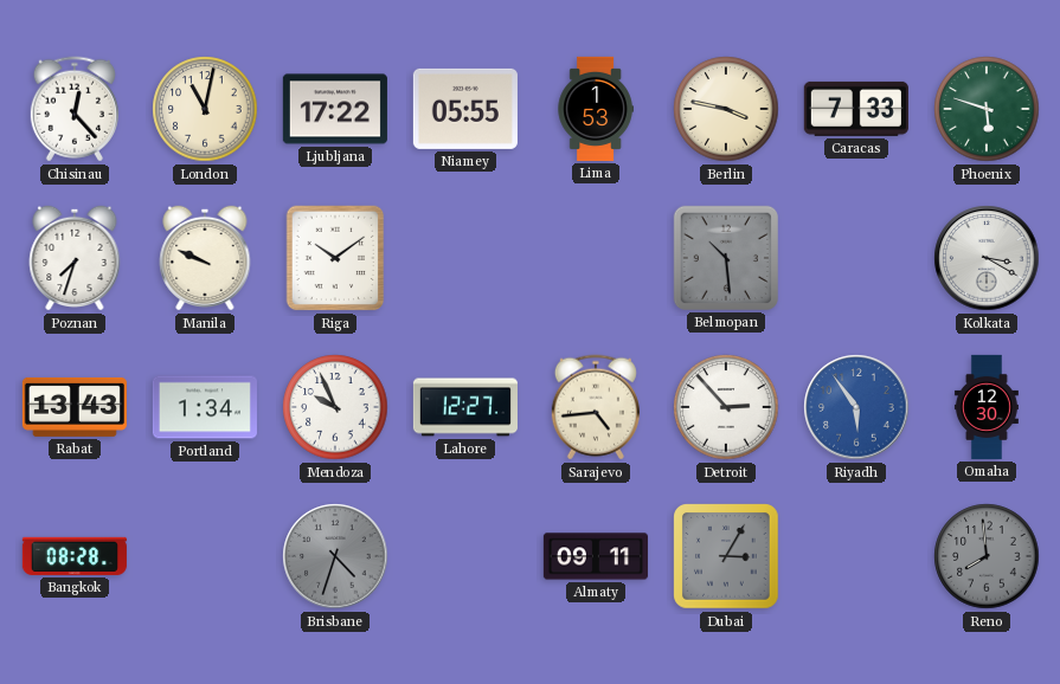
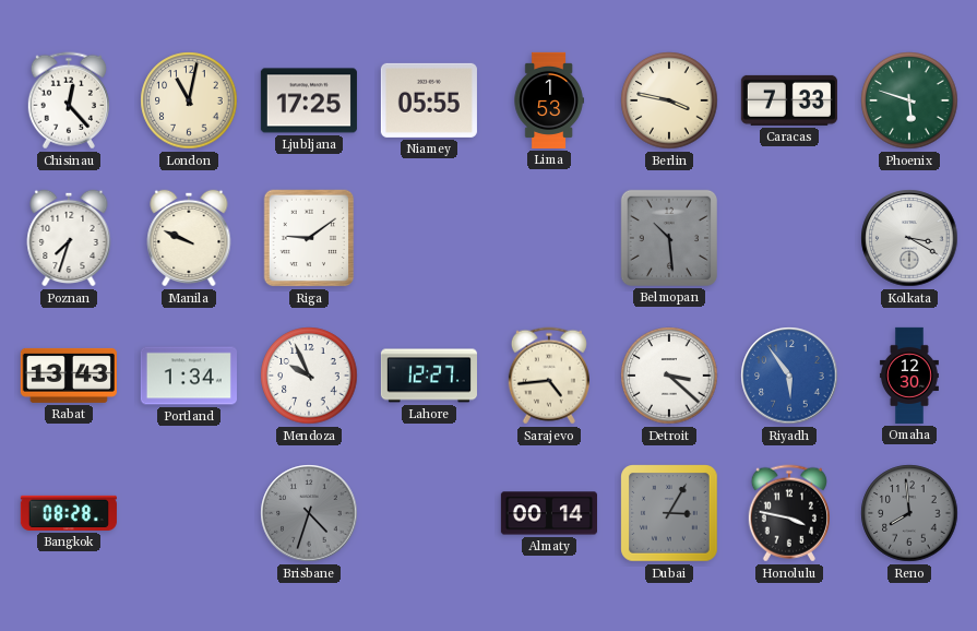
Ljubljana: 17:22 -> 17:25
Riga: 10:09 -> 9:09
Detroit: 2:53 -> 3:22
Almaty: 09:11 -> 00:14
Honolulu: none -> 3:47
